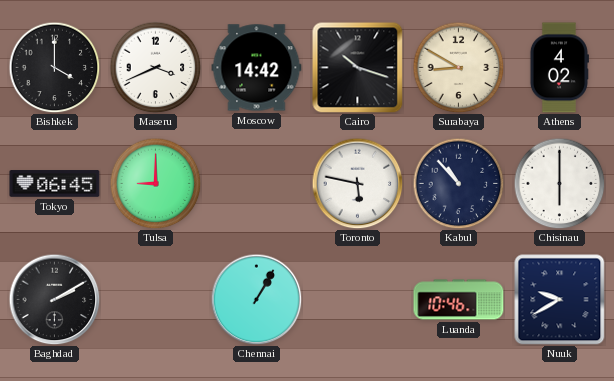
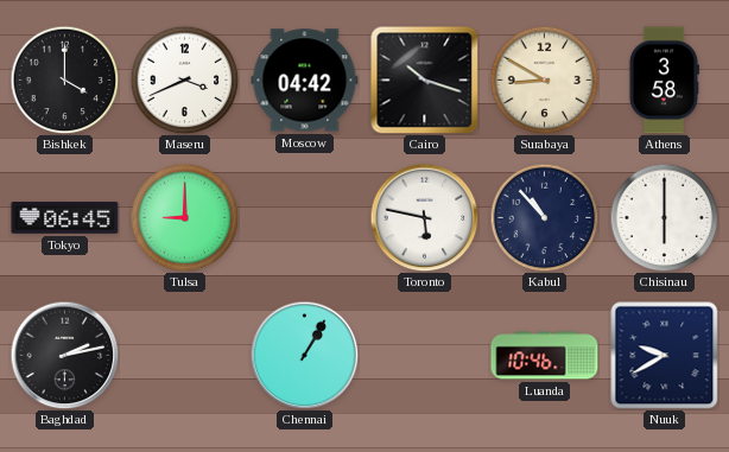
Moscow: 14:42 -> 04:42
Athens: 4:02 -> 3:58
Baghdad: 2:10 -> 2:13
